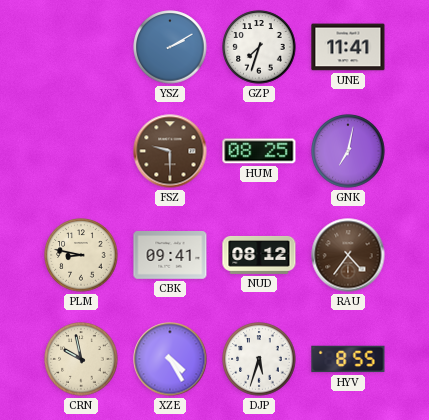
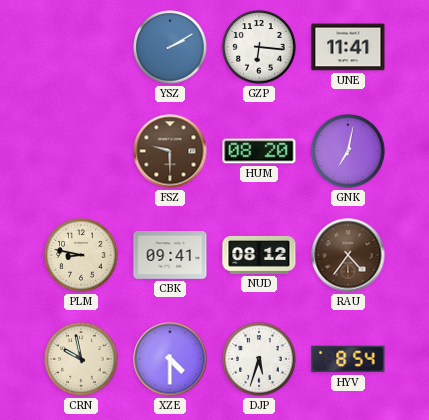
GZP: 7:33 -> 6:16
HUM: 08:25 -> 08:20
XZE: 4:25 -> 4:30
HYV: 8:55 -> 8:54
